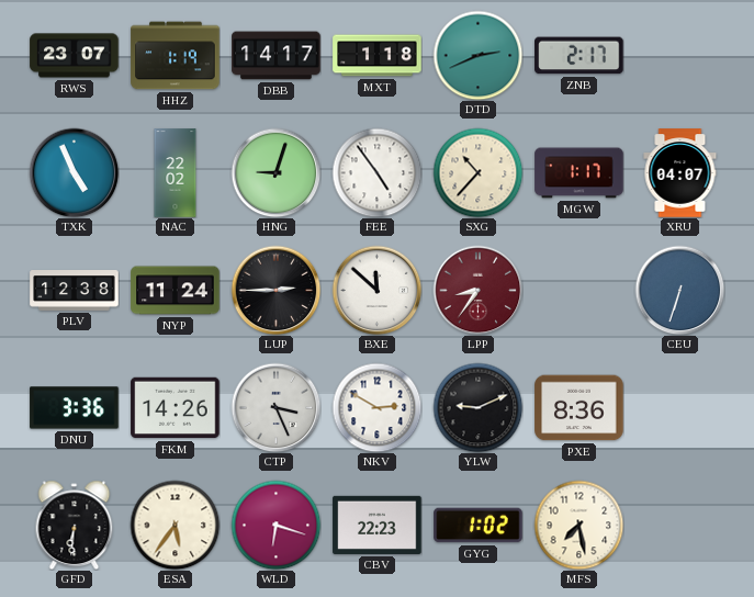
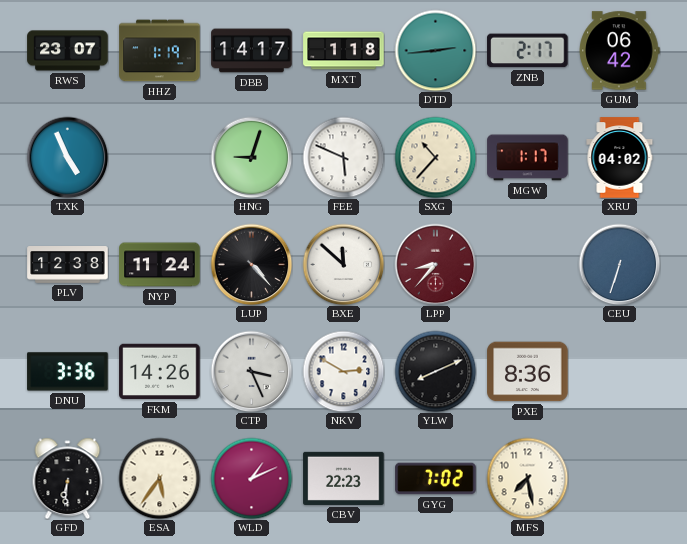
DTD: 2:41 -> 2:44
GUM: none -> 06:42
NAC: 22:02 -> none
FEE: 4:54 -> 5:49
XRU: 04:07 -> 04:02
LUP: 2:45 -> 4:23
LPP: 8:36 -> 8:37
YLW: 9:11 -> 8:11
WLD: 6:18 -> 1:11
GYG: 1:02 -> 7:02
